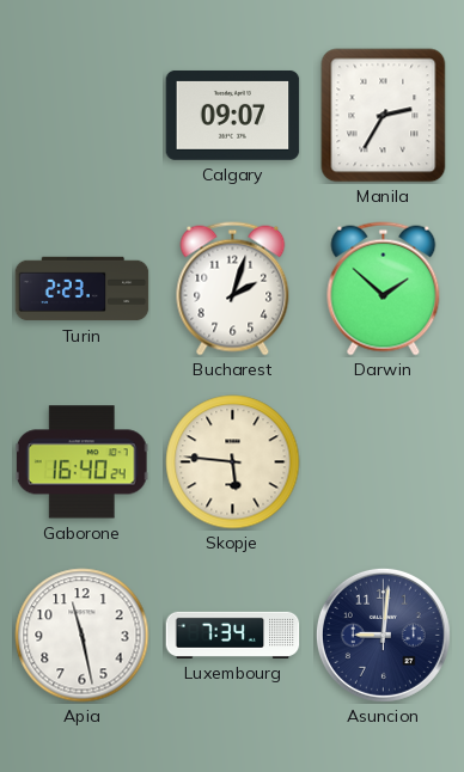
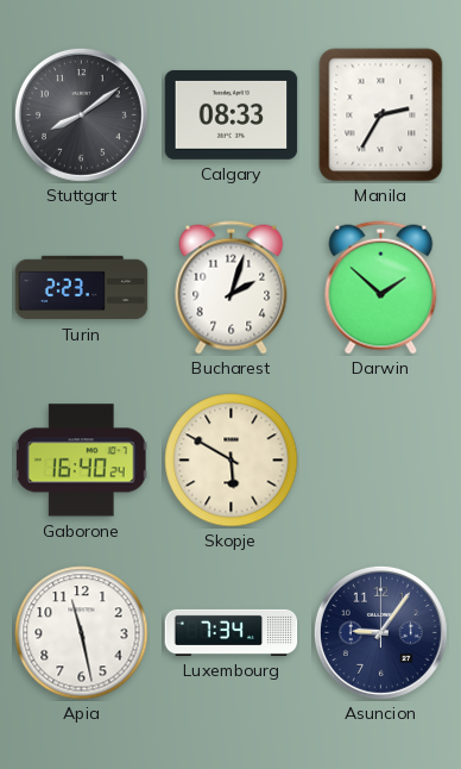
Stuttgart: none -> 8:09
Calgary: 09:07 -> 08:33
Skopje: 5:46 -> 5:50
Asuncion: 9:01 -> 9:06
